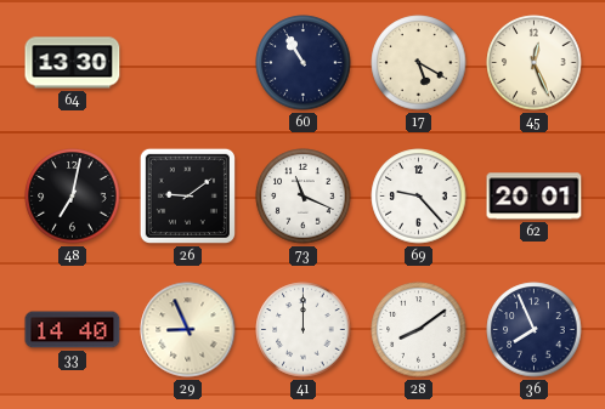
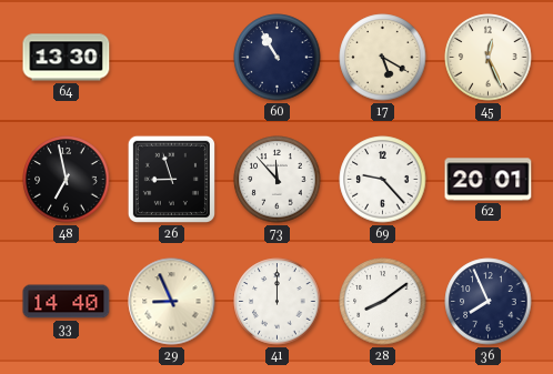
48: 7:02 -> 6:58
26: 9:09 -> 8:57
73: 11:19 -> 11:53
